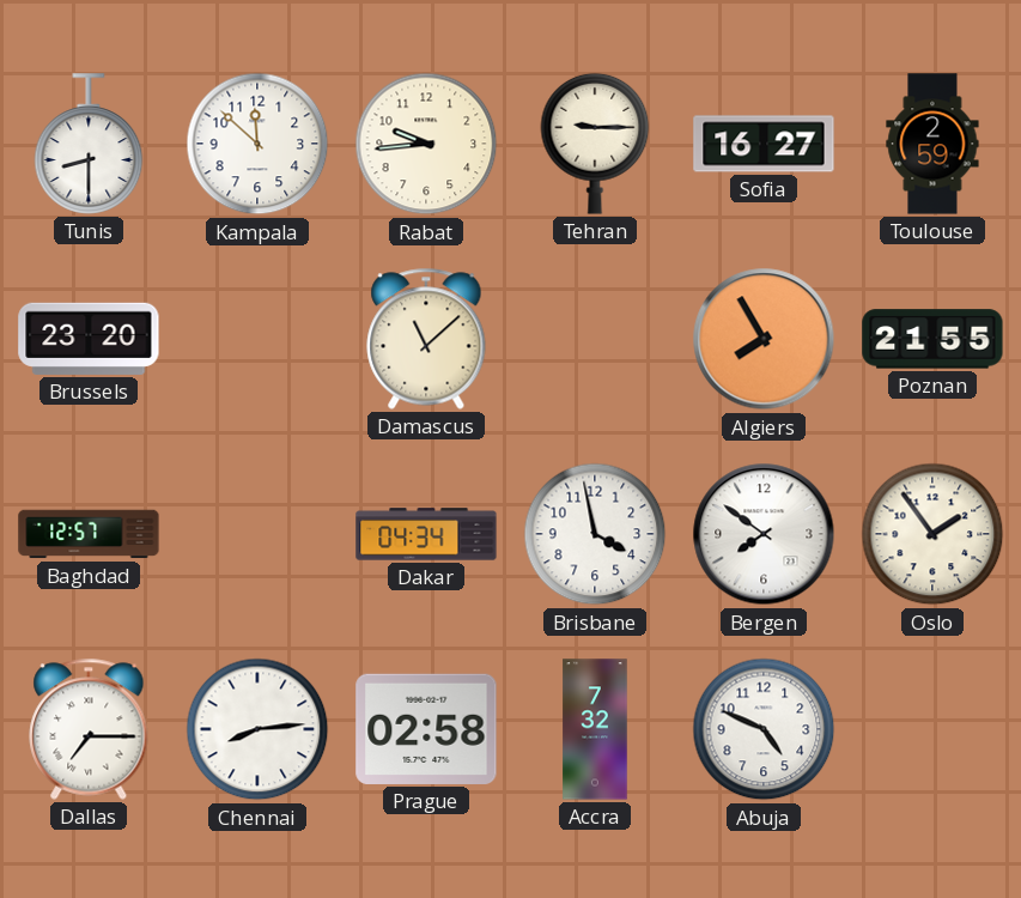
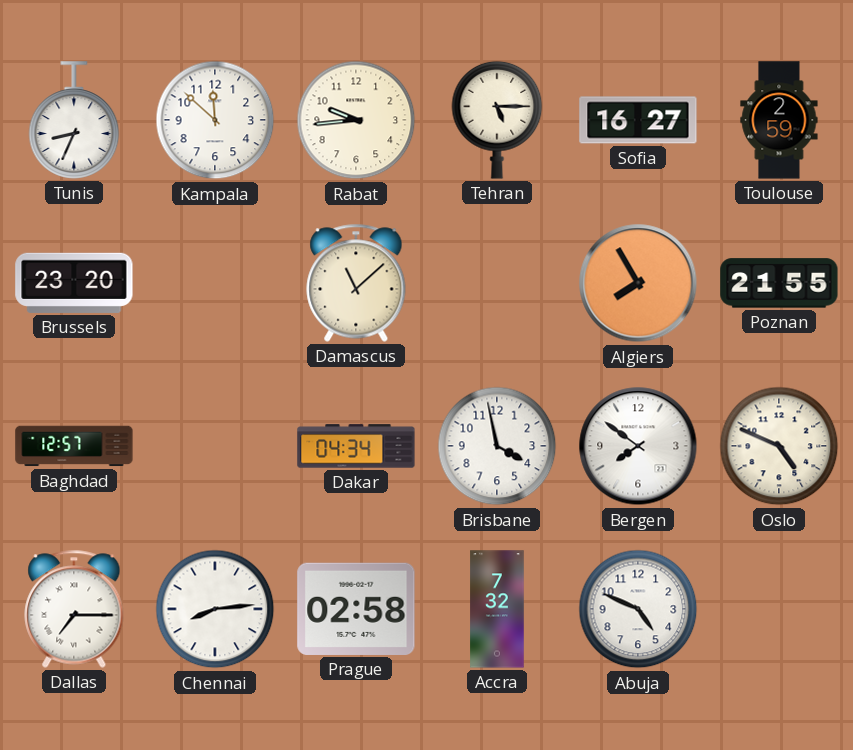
Tunis: 8:30 -> 8:34
Tehran: 9:15 -> 5:15
Oslo: 1:54 -> 4:49
